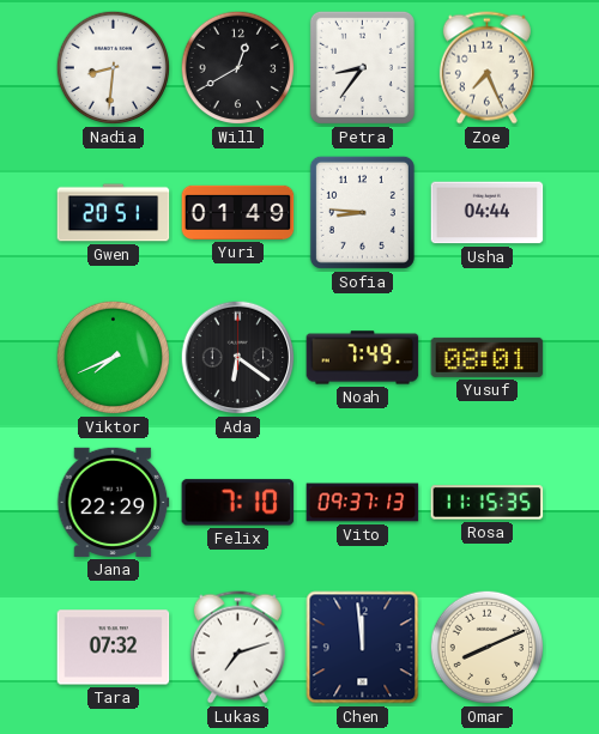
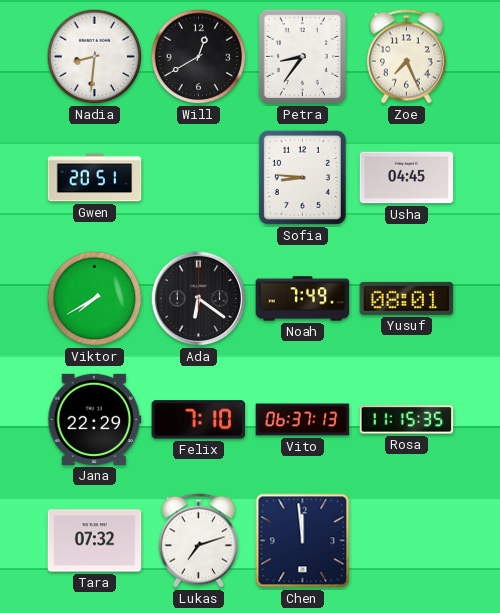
Yuri: 01:49 -> none
Usha: 04:44 -> 04:45
Viktor: 7:41 -> 7:40
Vito: 09:37 -> 06:37
Omar: 8:11 -> none
